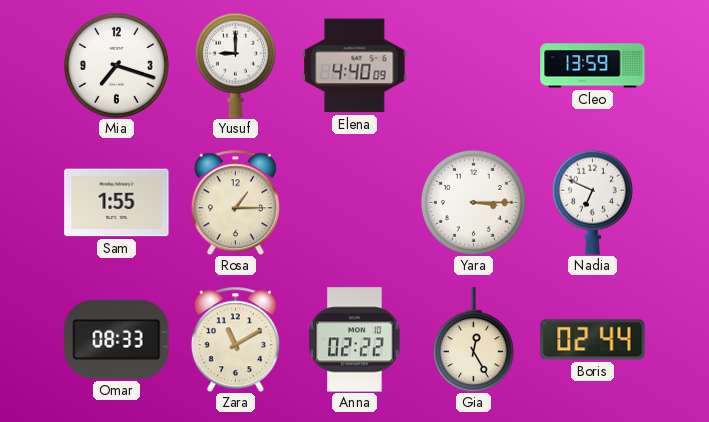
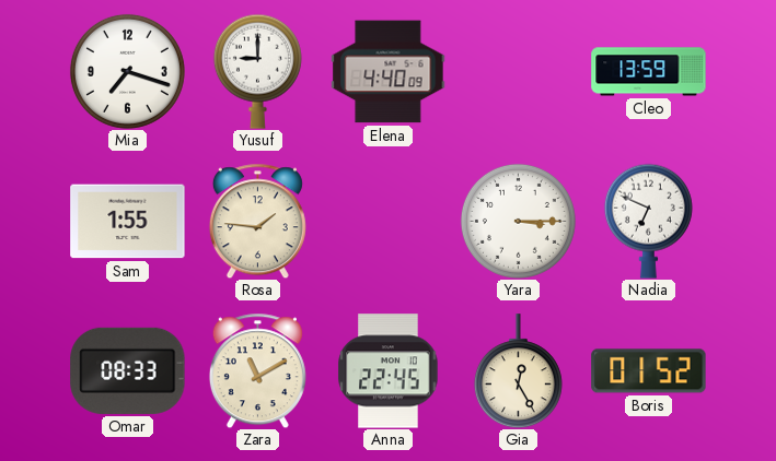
Rosa: 1:15 -> 1:46
Anna: 02:22 -> 22:45
Boris: 02:44 -> 01:52
